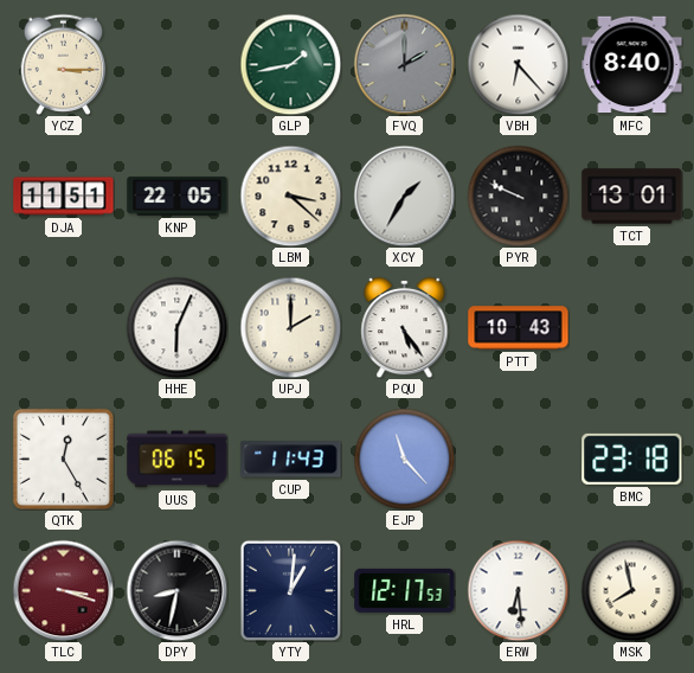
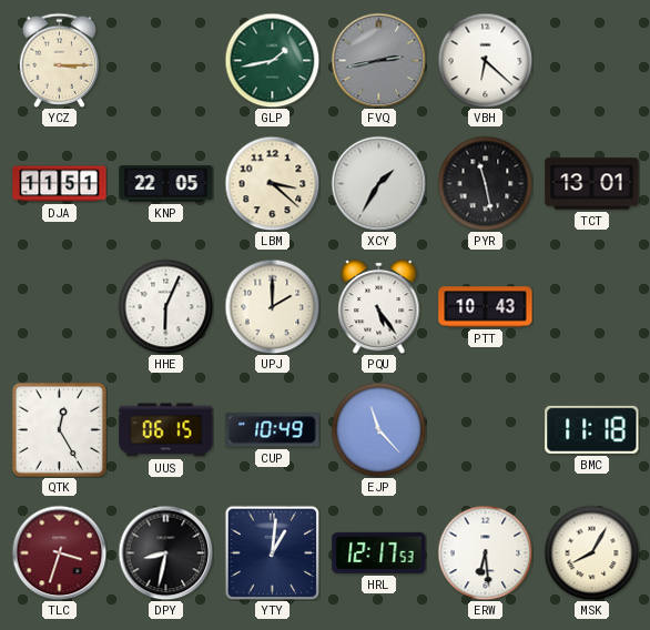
FVQ: 2:00 -> 2:43
VBH: 6:23 -> 6:22
MFC: 8:40 -> none
PYR: 9:49 -> 11:28
CUP: 11:43 -> 10:49
BMC: 23:18 -> 11:18
TLC: 3:18 -> 3:33
MSK: 7:58 -> 8:05
